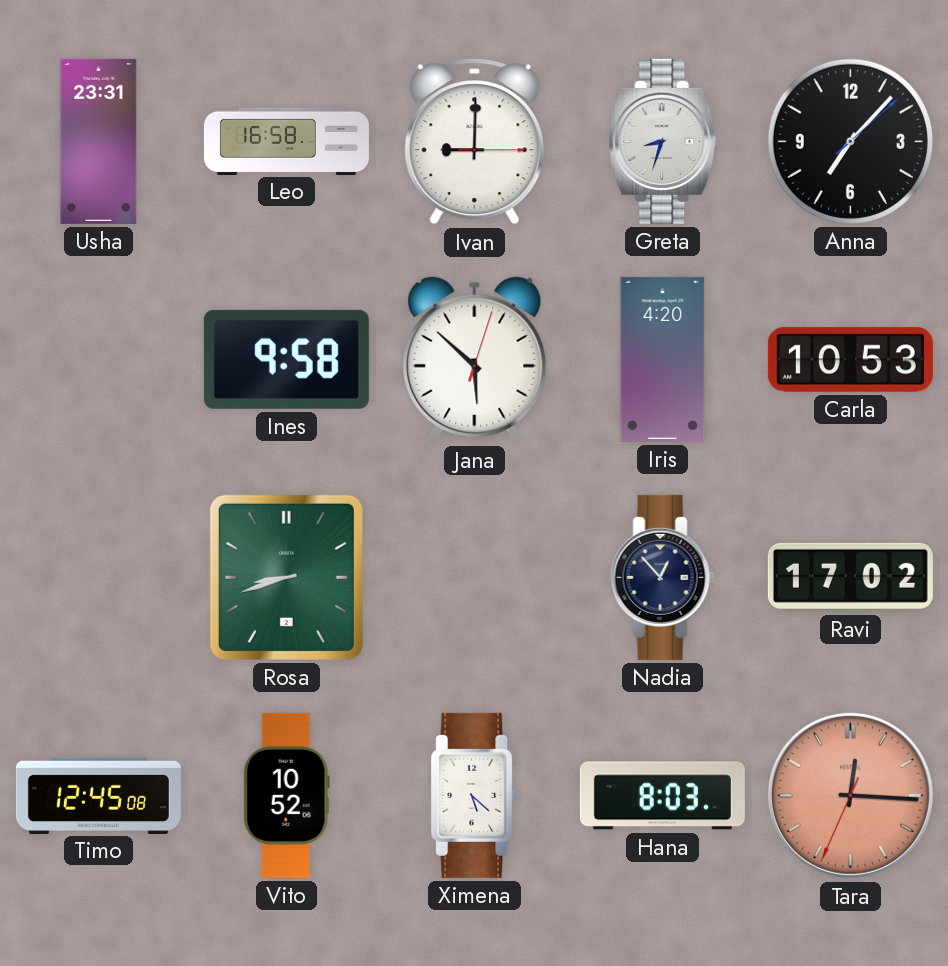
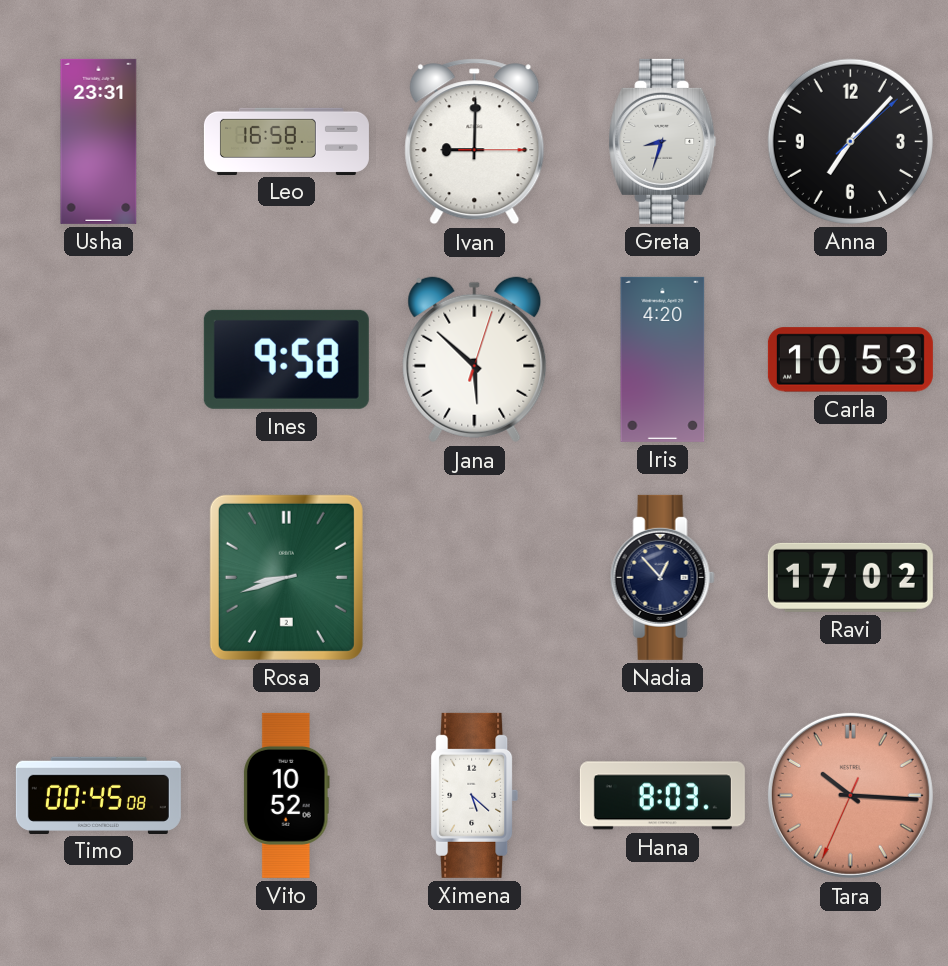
Timo: 12:45 -> 00:45
Tara: 12:15 -> 10:15
